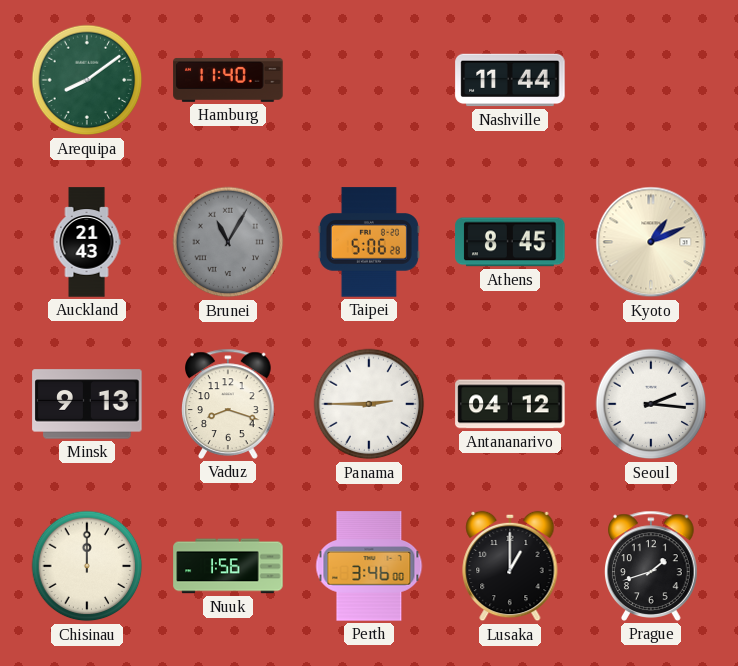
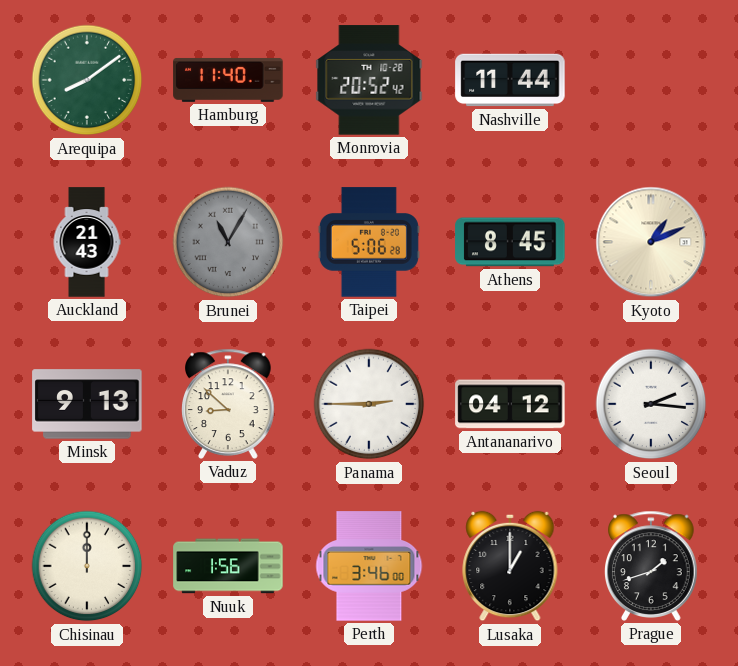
Monrovia: none -> 20:52
Vaduz: 8:18 -> 8:52
